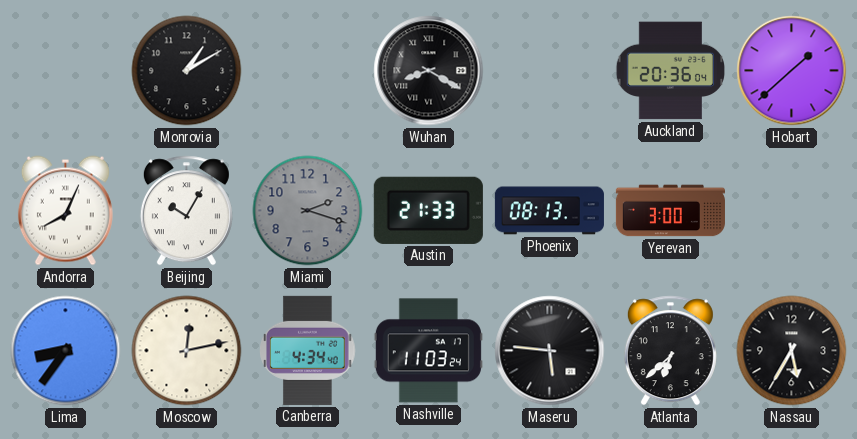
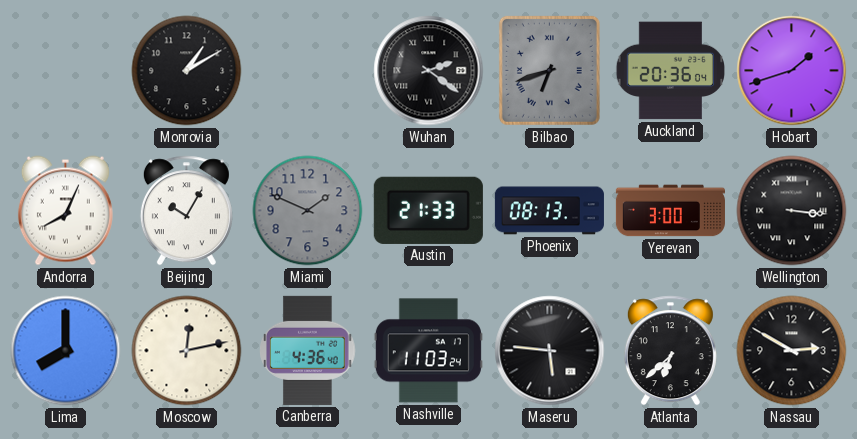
Wuhan: 8:20 -> 2:21
Bilbao: none -> 6:42
Hobart: 1:38 -> 1:42
Miami: 2:18 -> 1:49
Wellington: none -> 3:16
Lima: 8:36 -> 8:00
Canberra: 4:34 -> 4:36
Nassau: 5:35 -> 2:50
